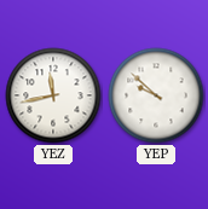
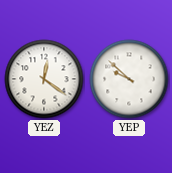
YEZ: 11:43 -> 12:21
